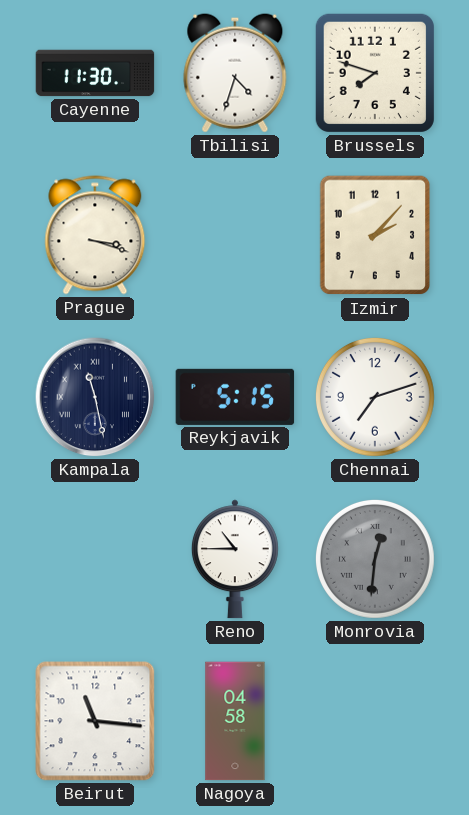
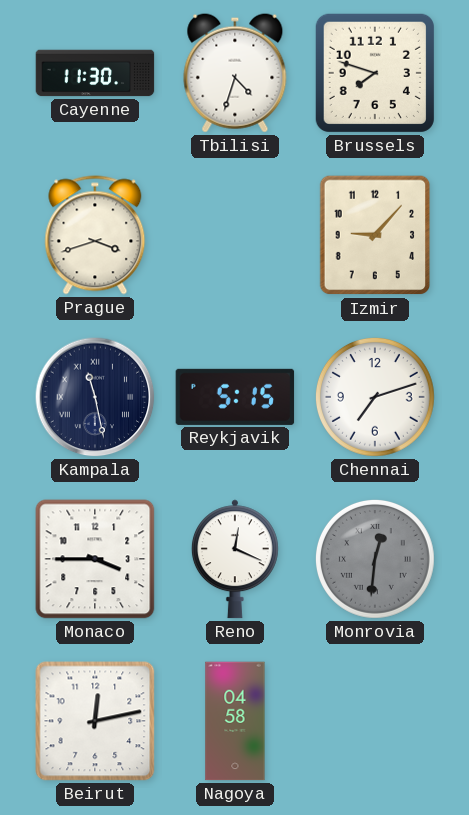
Prague: 3:18 -> 3:42
Izmir: 2:07 -> 9:07
Monaco: none -> 3:45
Reno: 10:45 -> 12:19
Beirut: 11:16 -> 12:13
